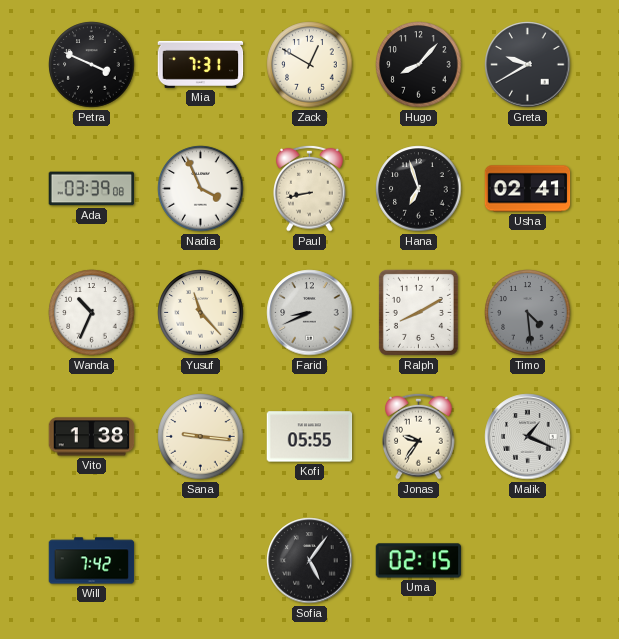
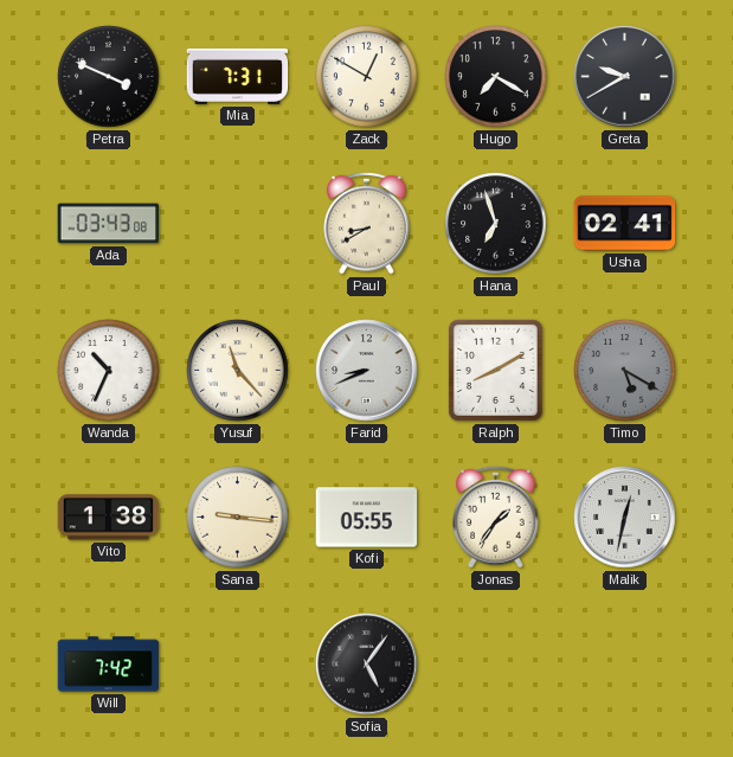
Hugo: 8:07 -> 7:20
Ada: 03:39 -> 03:43
Nadia: 3:56 -> none
Paul: 8:43 -> 8:40
Timo: 4:29 -> 5:20
Jonas: 9:36 -> 1:36
Malik: 1:19 -> 12:32
Uma: 02:15 -> none
